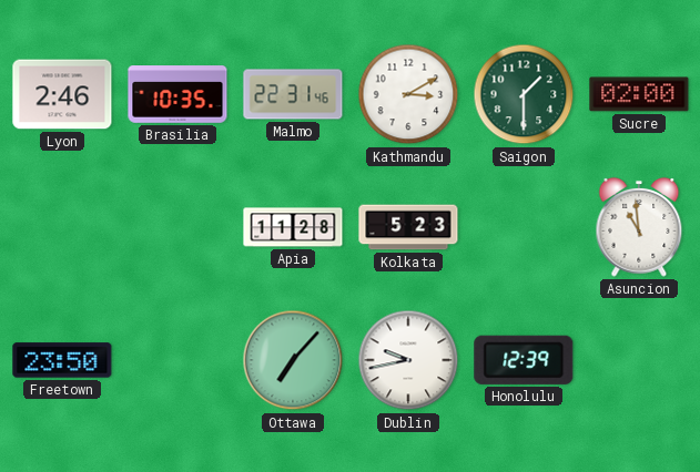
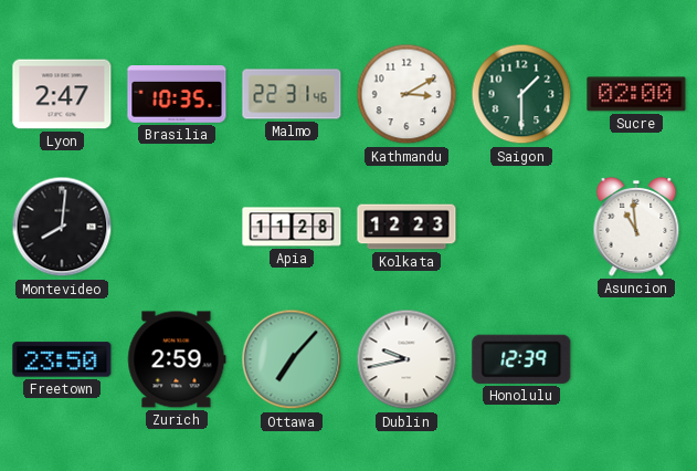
Lyon: 2:46 -> 2:47
Montevideo: none -> 8:01
Kolkata: 5:23 -> 12:23
Zurich: none -> 2:59
